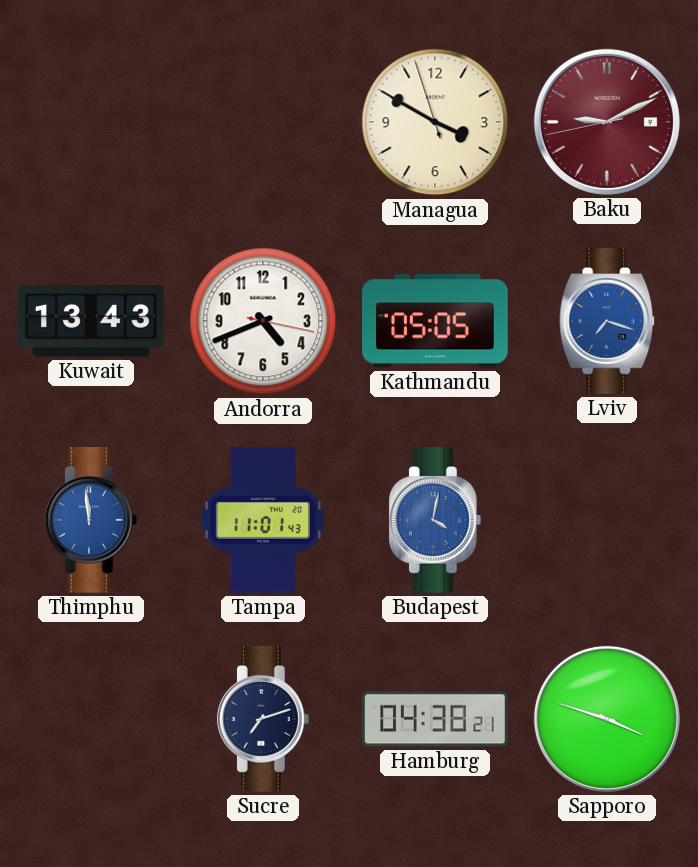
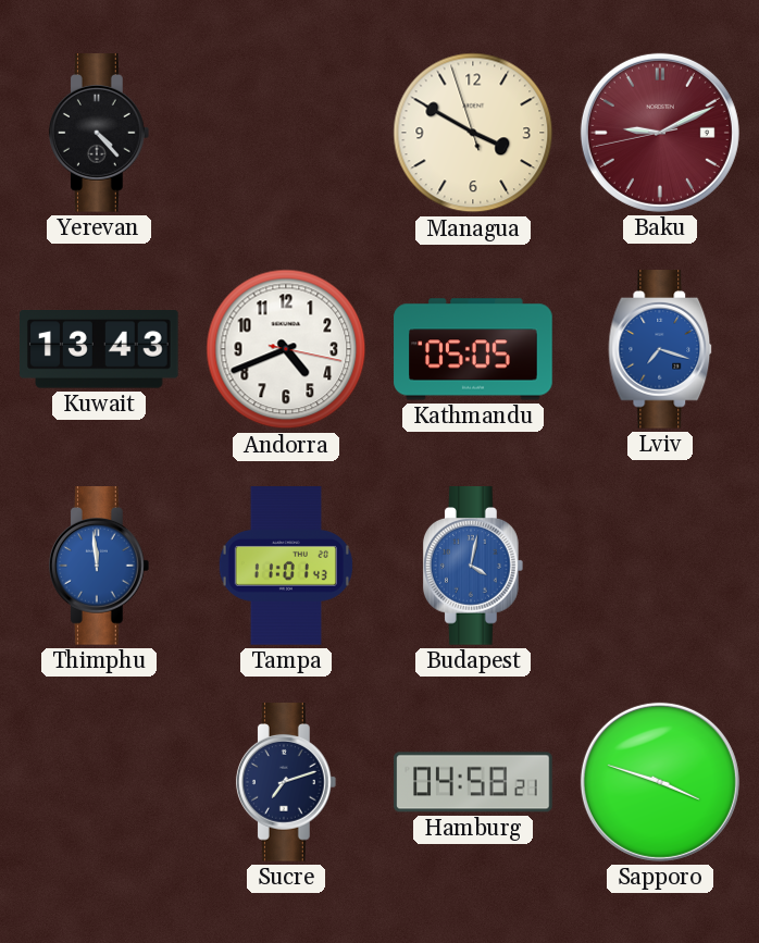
Yerevan: none -> 4:23
Hamburg: 04:38 -> 04:58
